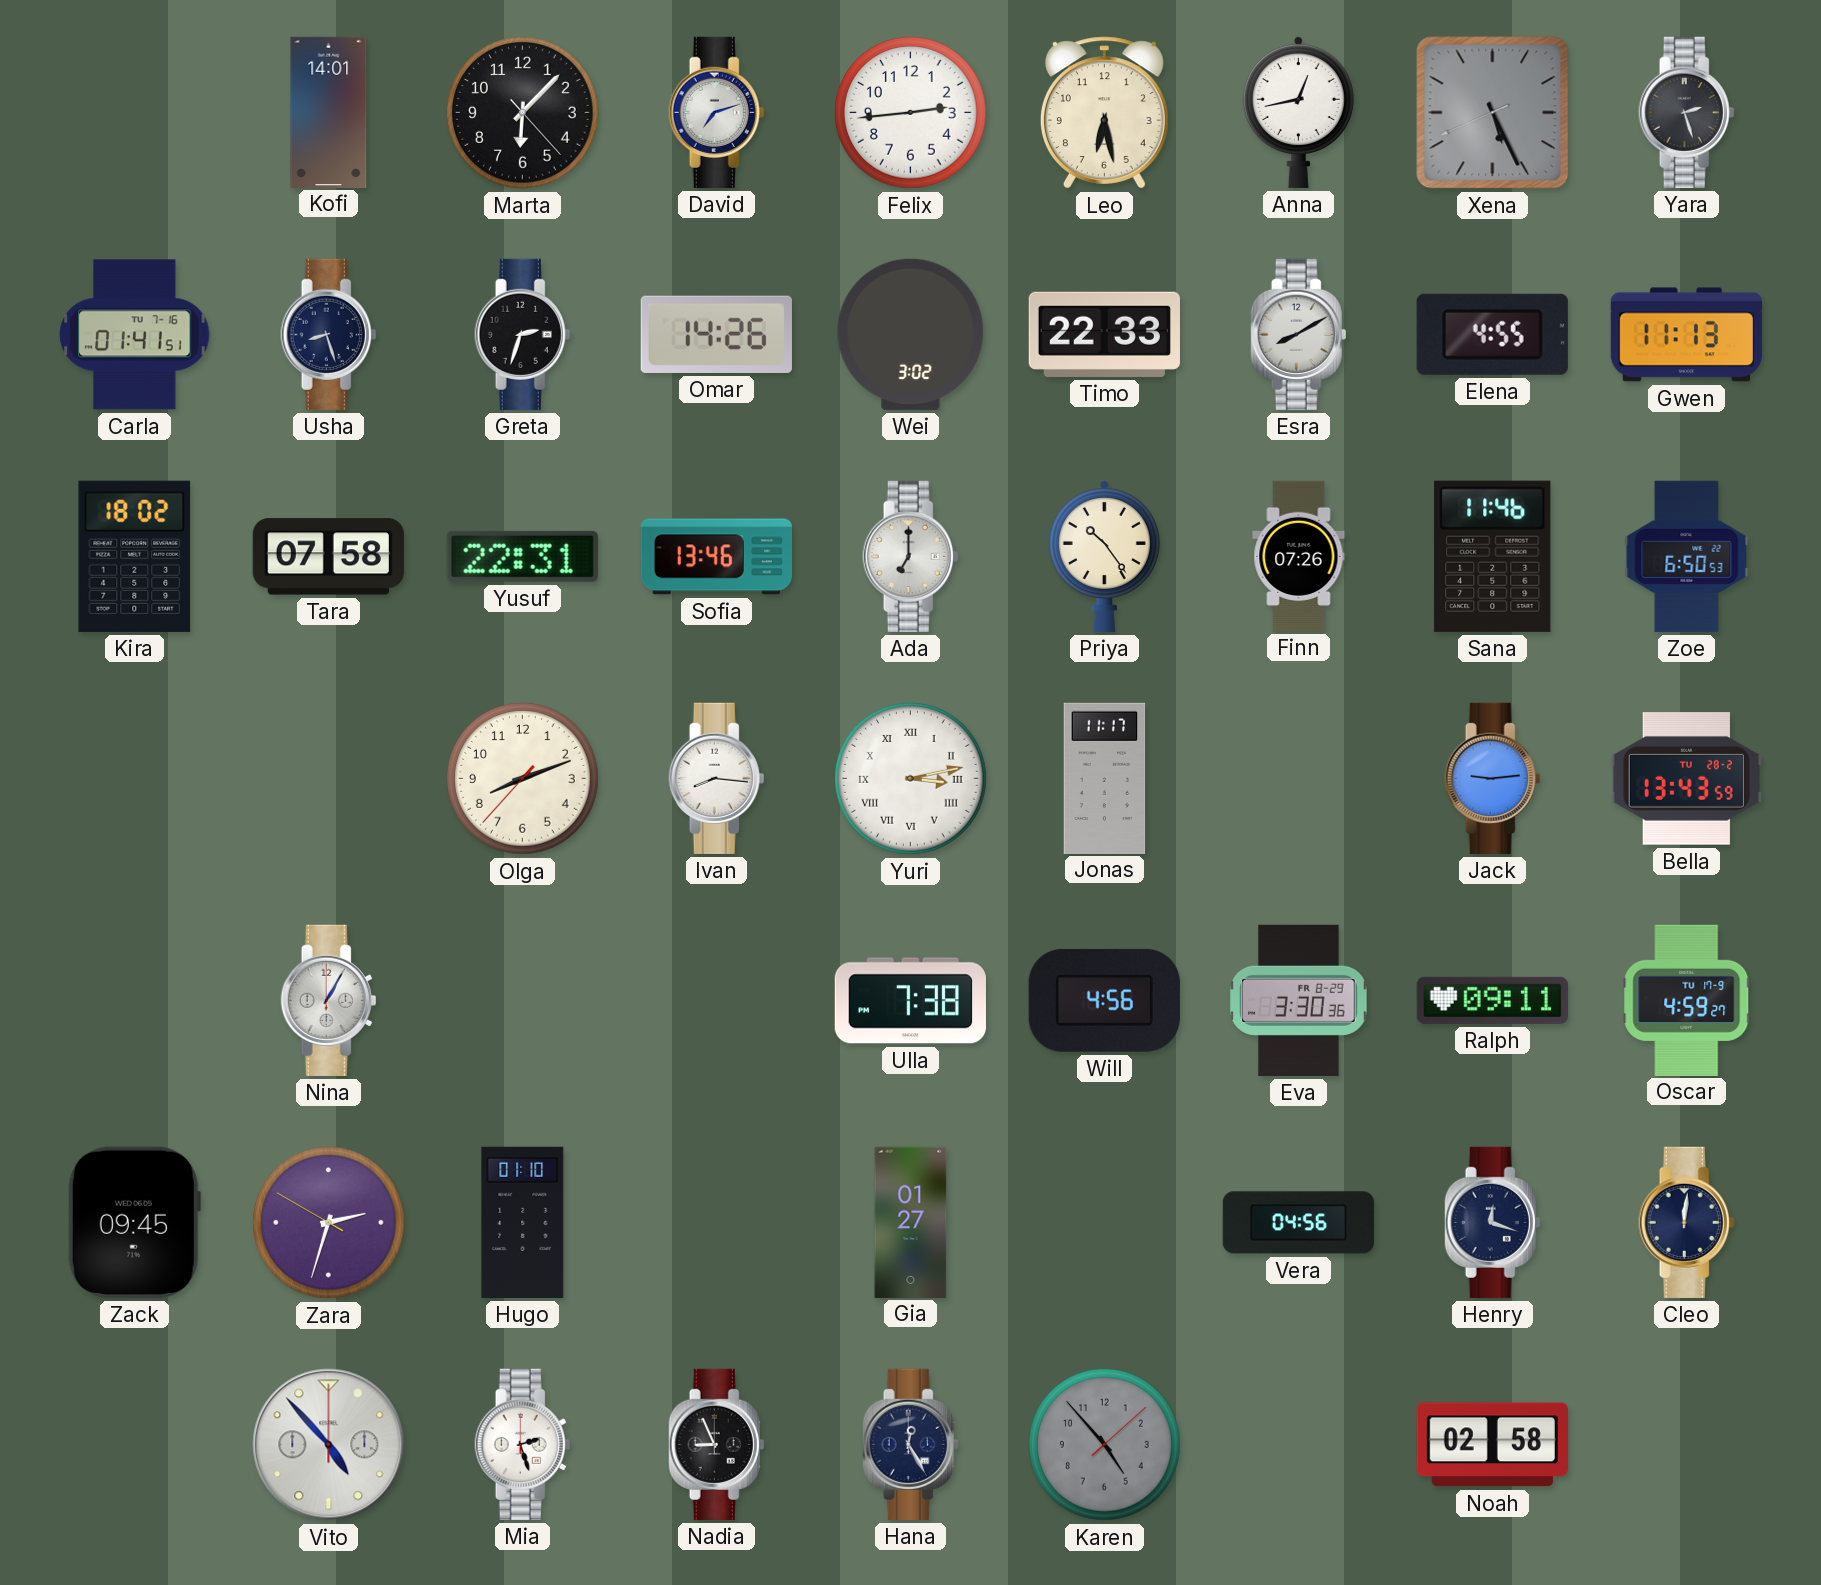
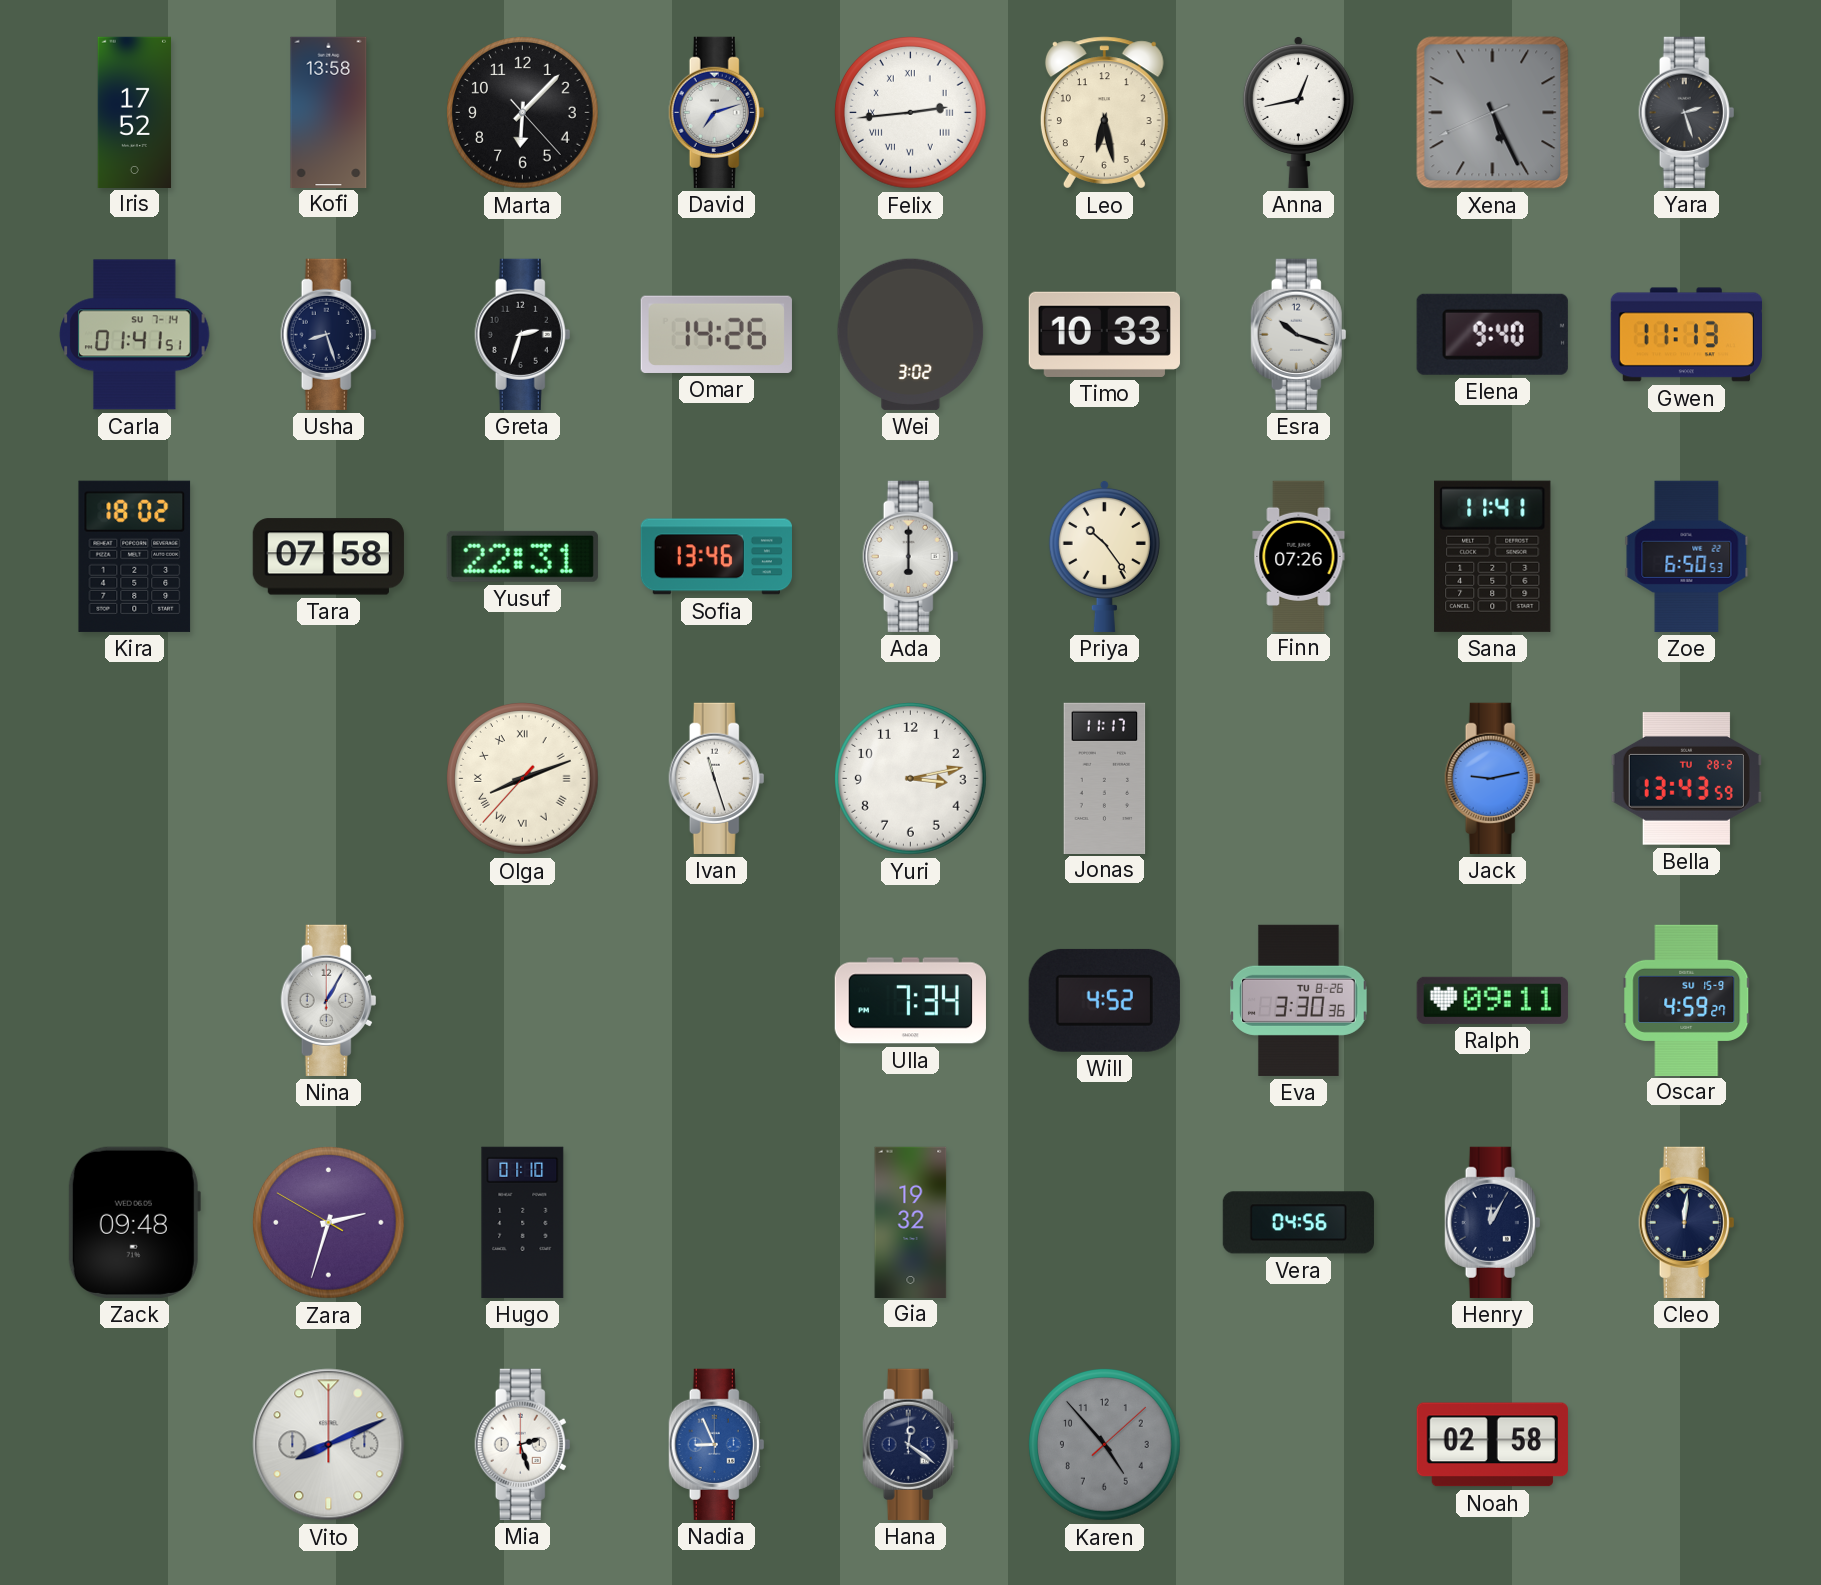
Iris: none -> 17:52
Kofi: 14:01 -> 13:58
Felix numerals: Arabic -> Roman
Carla date: TU 7-16 -> SU 7-14
Timo: 22:33 -> 10:33
Esra: 8:10 -> 10:18
Elena: 4:55 -> 9:40
Ada: 7:00 -> 6:00
Sana: 11:46 -> 11:41
Olga numerals: Arabic -> Roman
Ivan: 8:16 -> 11:27
Yuri numerals: Roman -> Arabic
Jack: 9:14 -> 9:13
Ulla: 7:38 -> 7:34
Will: 4:56 -> 4:52
Eva date: FR 8-29 -> TU 8-26
Oscar date: TU 17-9 -> SU 15-9
Zack: 09:45 -> 09:48
Gia: 01:27 -> 19:32
Henry: 12:18 -> 12:05
Vito: 4:53 -> 8:11
Nadia dial: black -> blue
Hana: 12:25 -> 12:21
